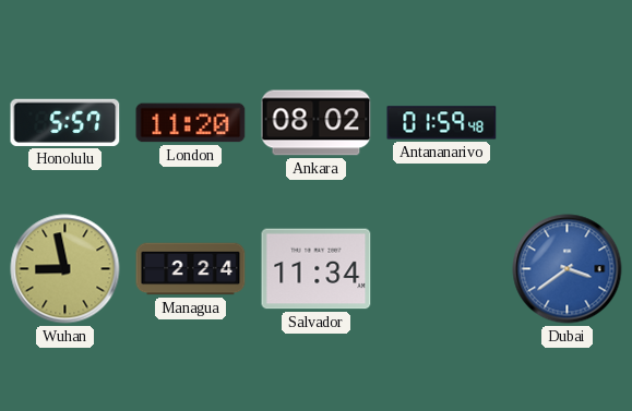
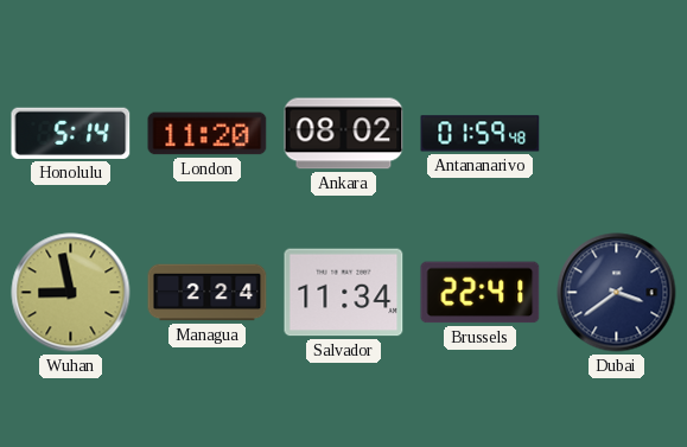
Honolulu: 5:57 -> 5:14
Brussels: none -> 22:41
Dubai dial: blue -> navy
